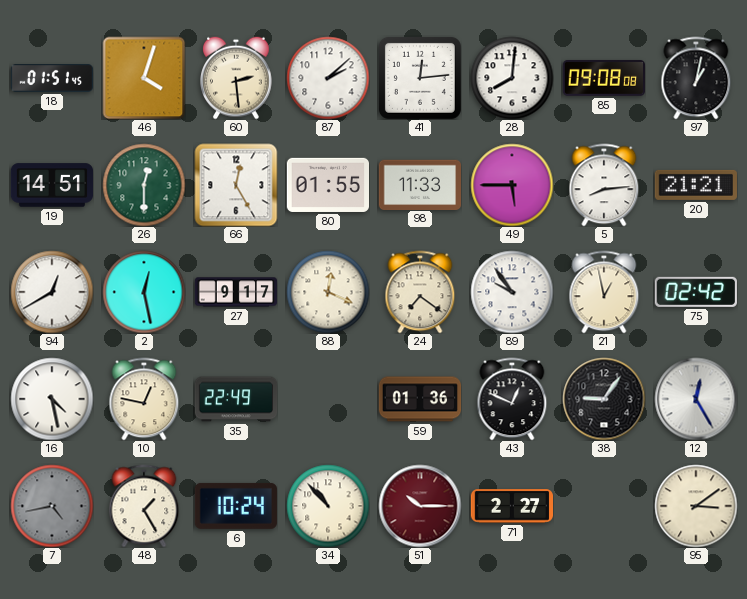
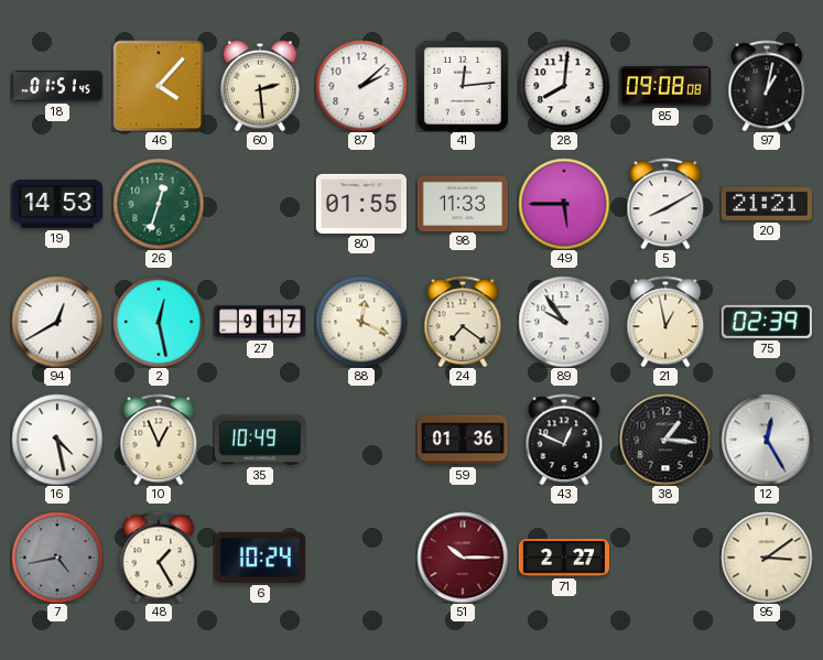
46: 4:03 -> 4:07
19: 14:51 -> 14:53
26: 12:30 -> 12:33
66: 12:25 -> none
5: 8:14 -> 8:10
75: 02:42 -> 02:39
10: 12:47 -> 12:56
35: 22:49 -> 10:49
38: 9:06 -> 1:16
34: 10:53 -> none
